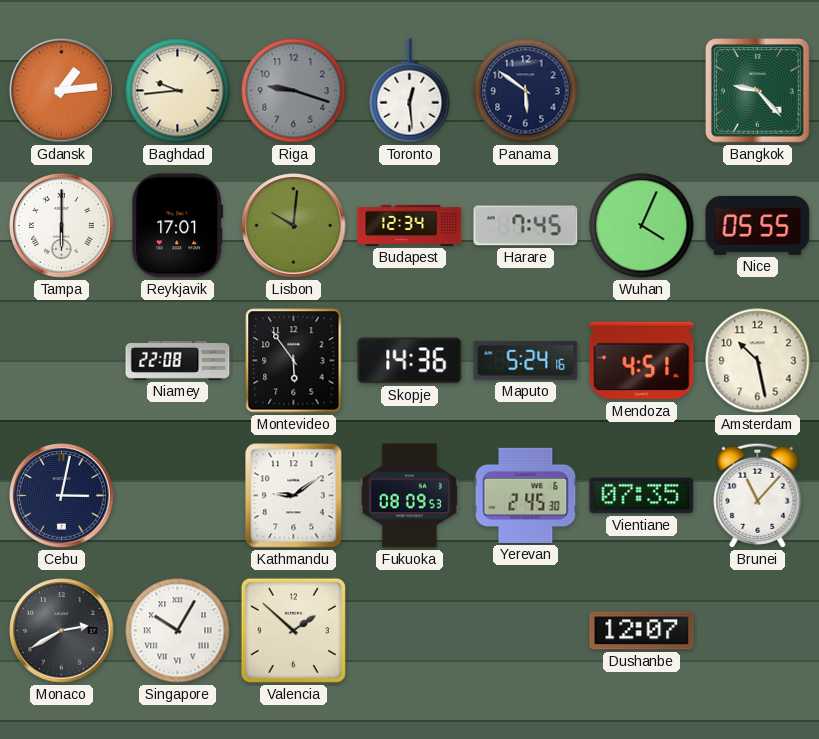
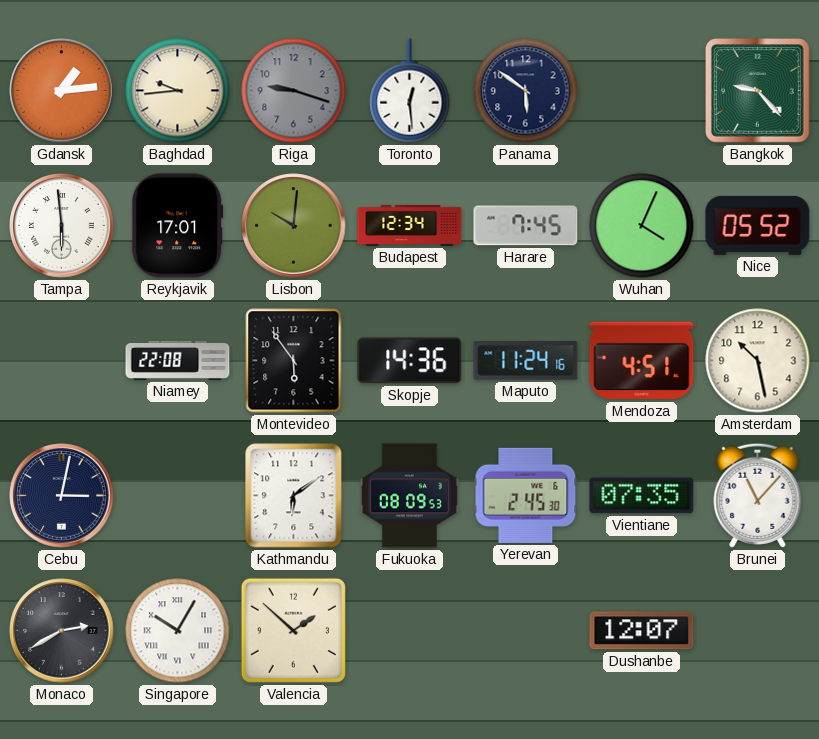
Tampa: 6:00 -> 5:59
Nice: 05:55 -> 05:52
Maputo: 5:24 -> 11:24
Kathmandu: 9:09 -> 6:09
